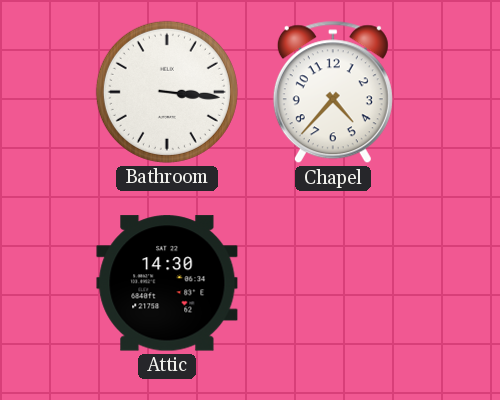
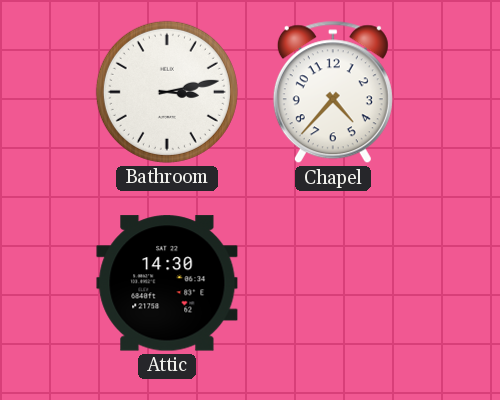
Bathroom: 3:16 -> 3:13
